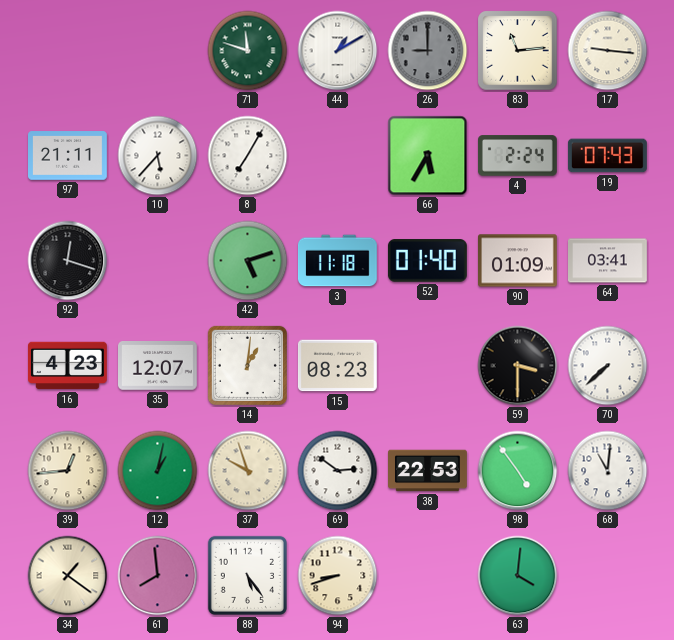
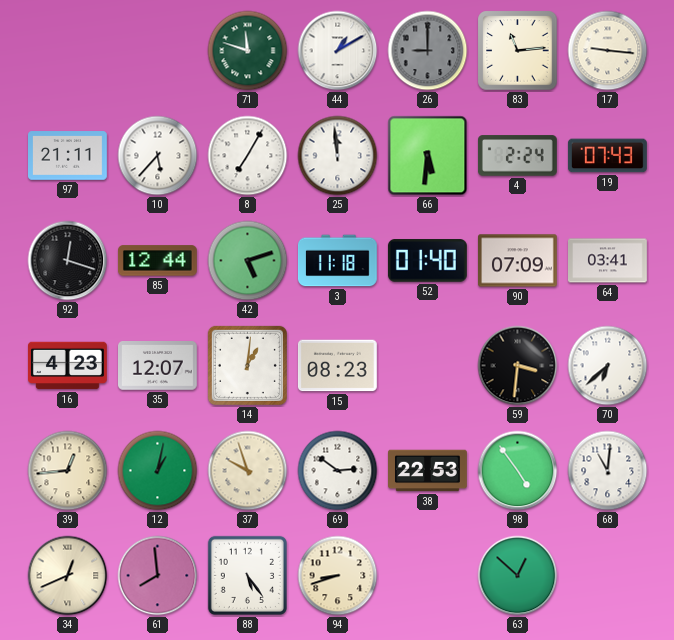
25: none -> 11:59
66: 5:35 -> 5:31
85: none -> 12:44
90: 01:09 -> 07:09
59: 3:30 -> 3:31
70: 7:38 -> 6:38
34: 1:21 -> 12:41
63: 4:01 -> 12:52
